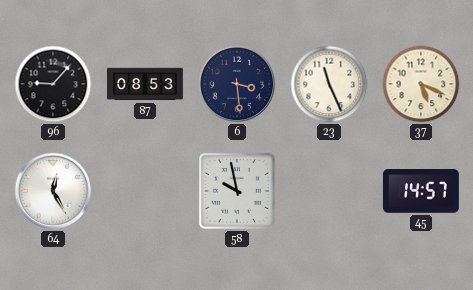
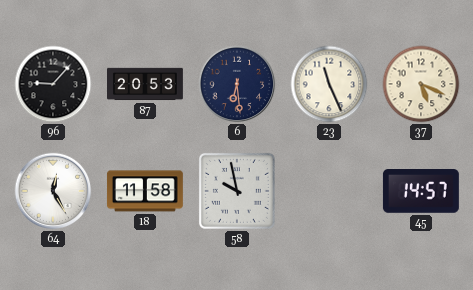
87: 08:53 -> 20:53
6: 3:29 -> 6:29
18: none -> 11:58
